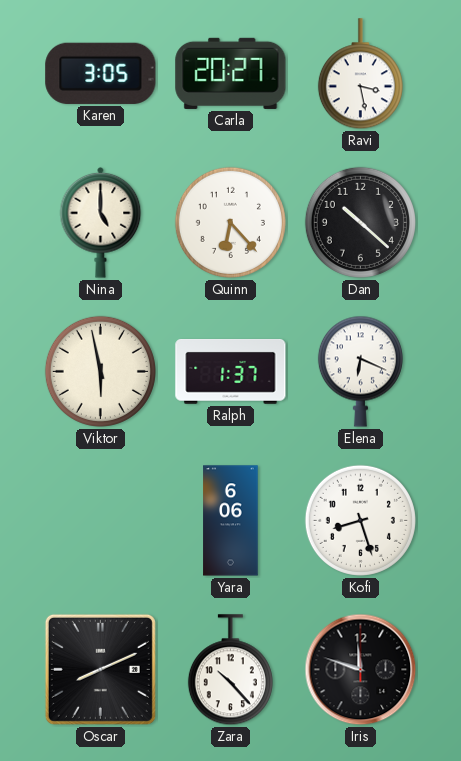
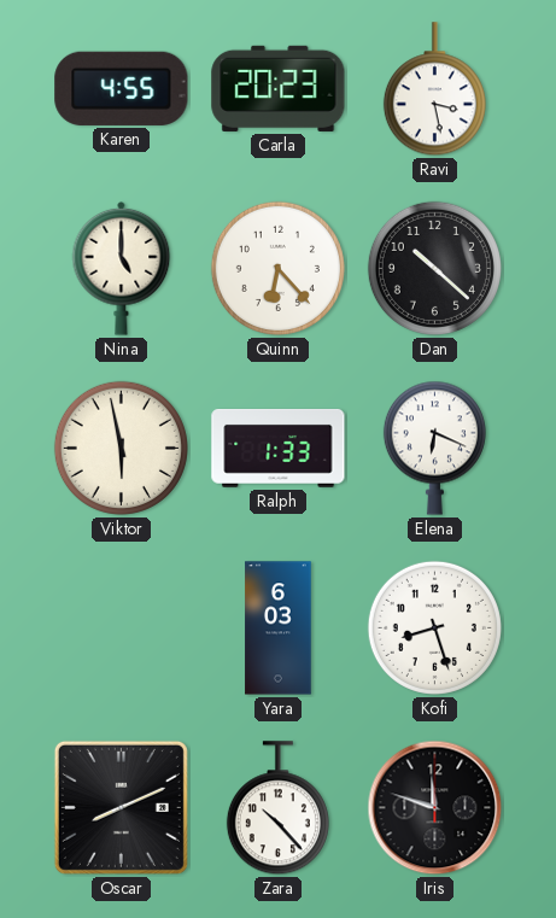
Karen: 3:05 -> 4:55
Carla: 20:27 -> 20:23
Ralph: 1:37 -> 1:33
Yara: 6:06 -> 6:03
